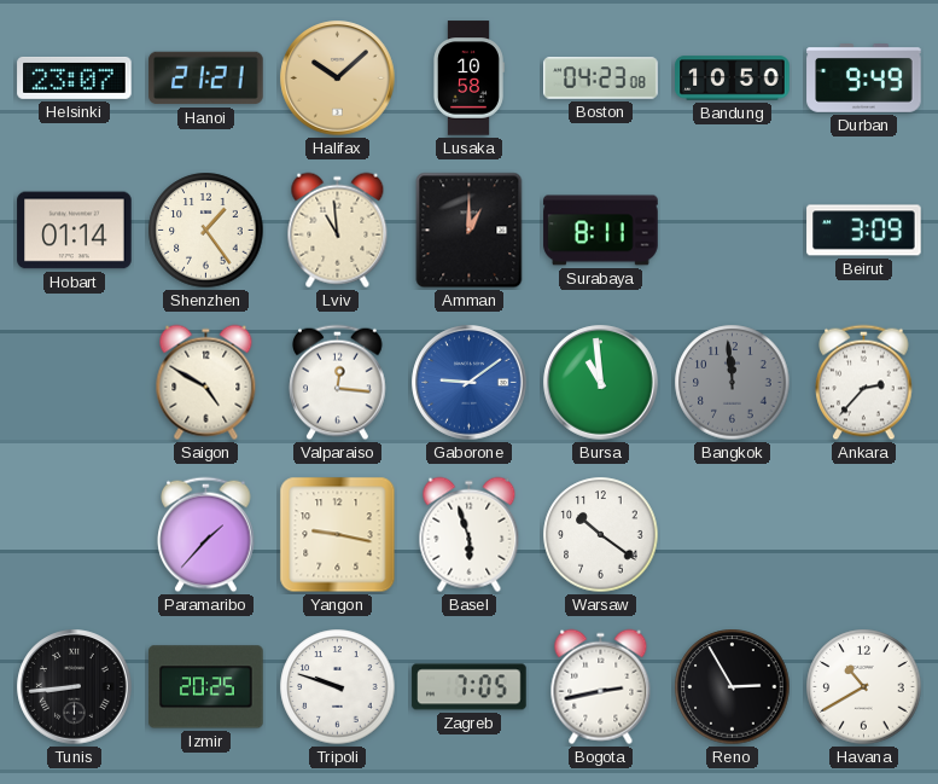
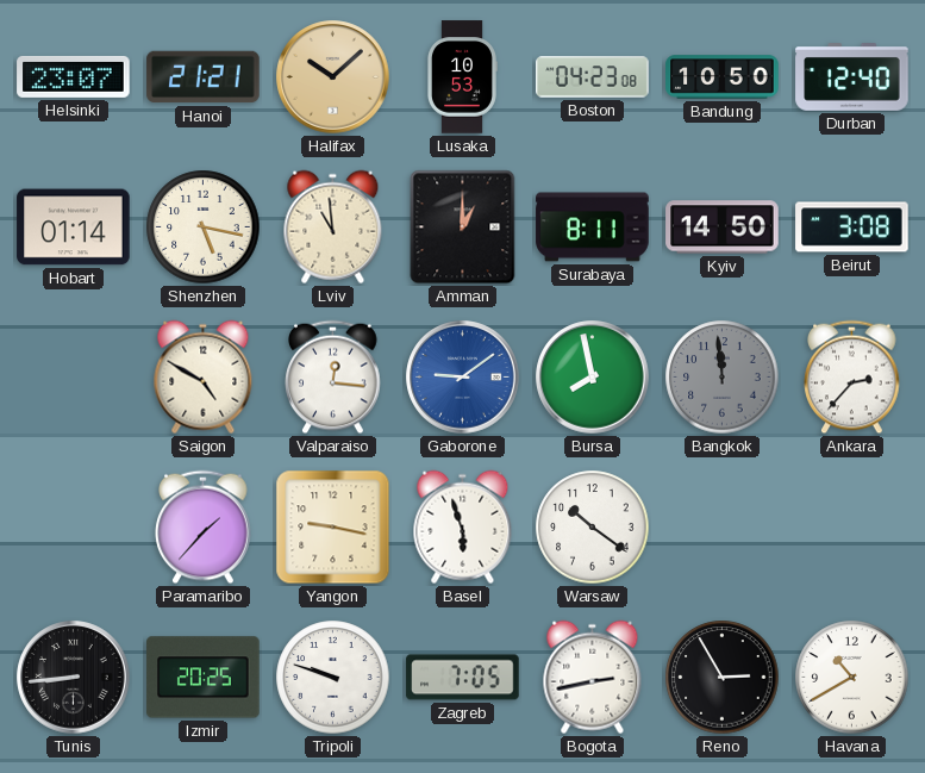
Lusaka: 10:58 -> 10:53
Durban: 9:49 -> 12:40
Shenzhen: 1:24 -> 5:17
Kyiv: none -> 14:50
Beirut: 3:09 -> 3:08
Bursa: 10:59 -> 7:58
